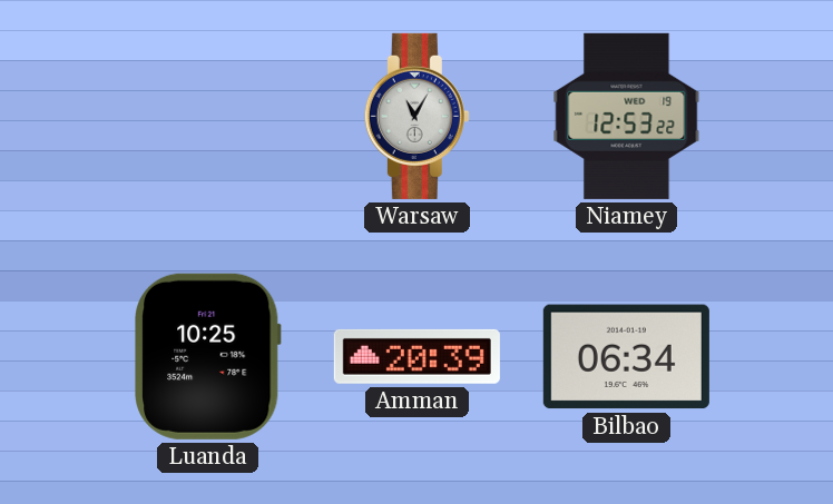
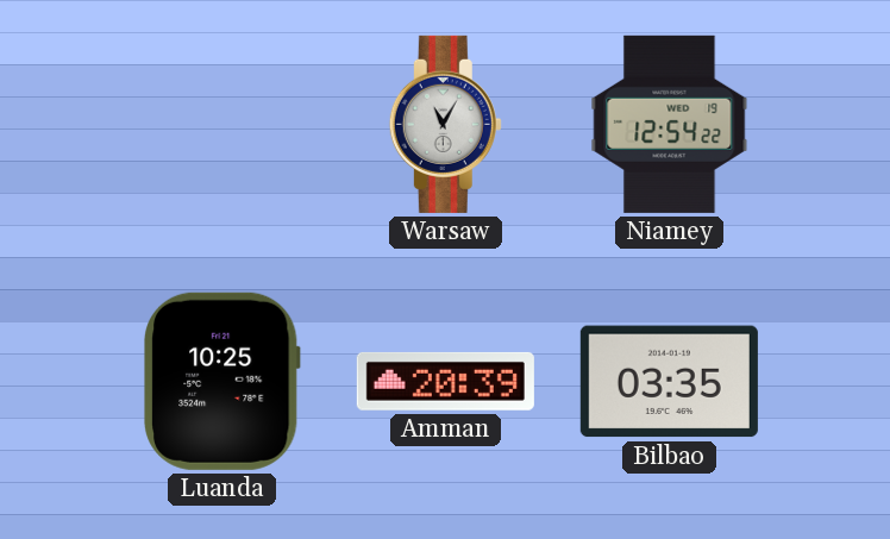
Niamey: 12:53 -> 12:54
Bilbao: 06:34 -> 03:35
